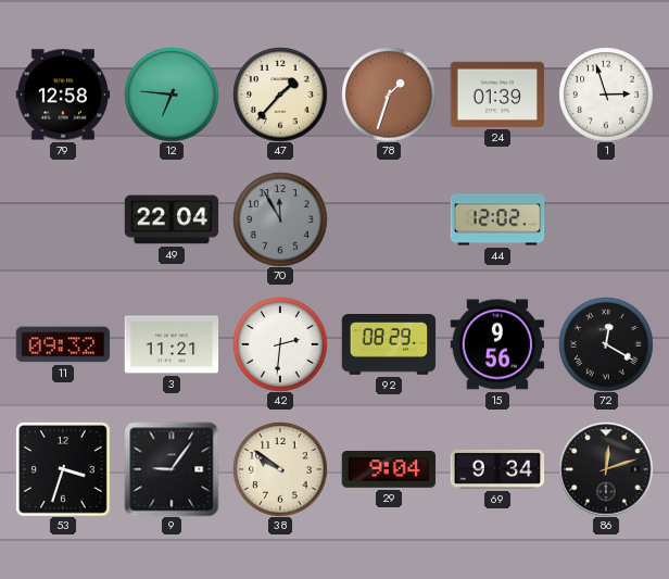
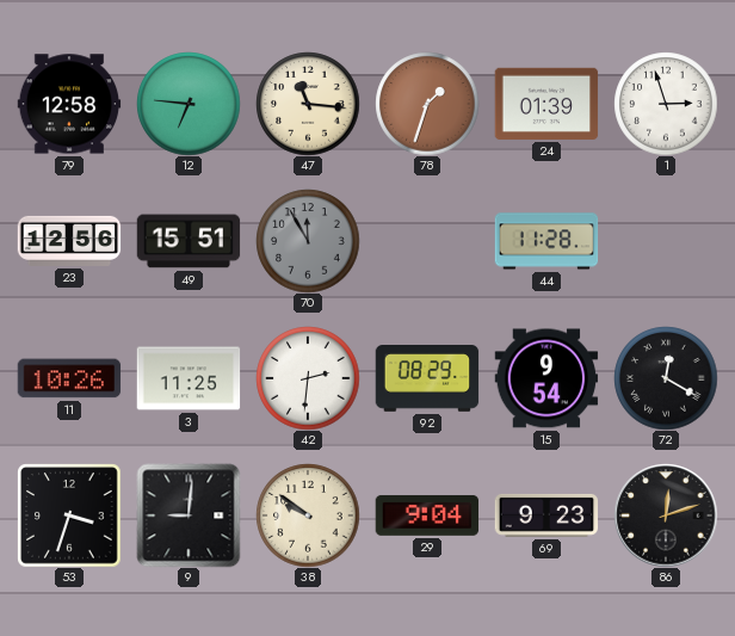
47: 1:37 -> 11:16
23: none -> 12:56
49: 22:04 -> 15:51
44: 12:02 -> 11:28
11: 09:32 -> 10:26
3: 11:21 -> 11:25
15: 9:56 -> 9:54
9: 9:06 -> 9:01
69: 9:34 -> 9:23
